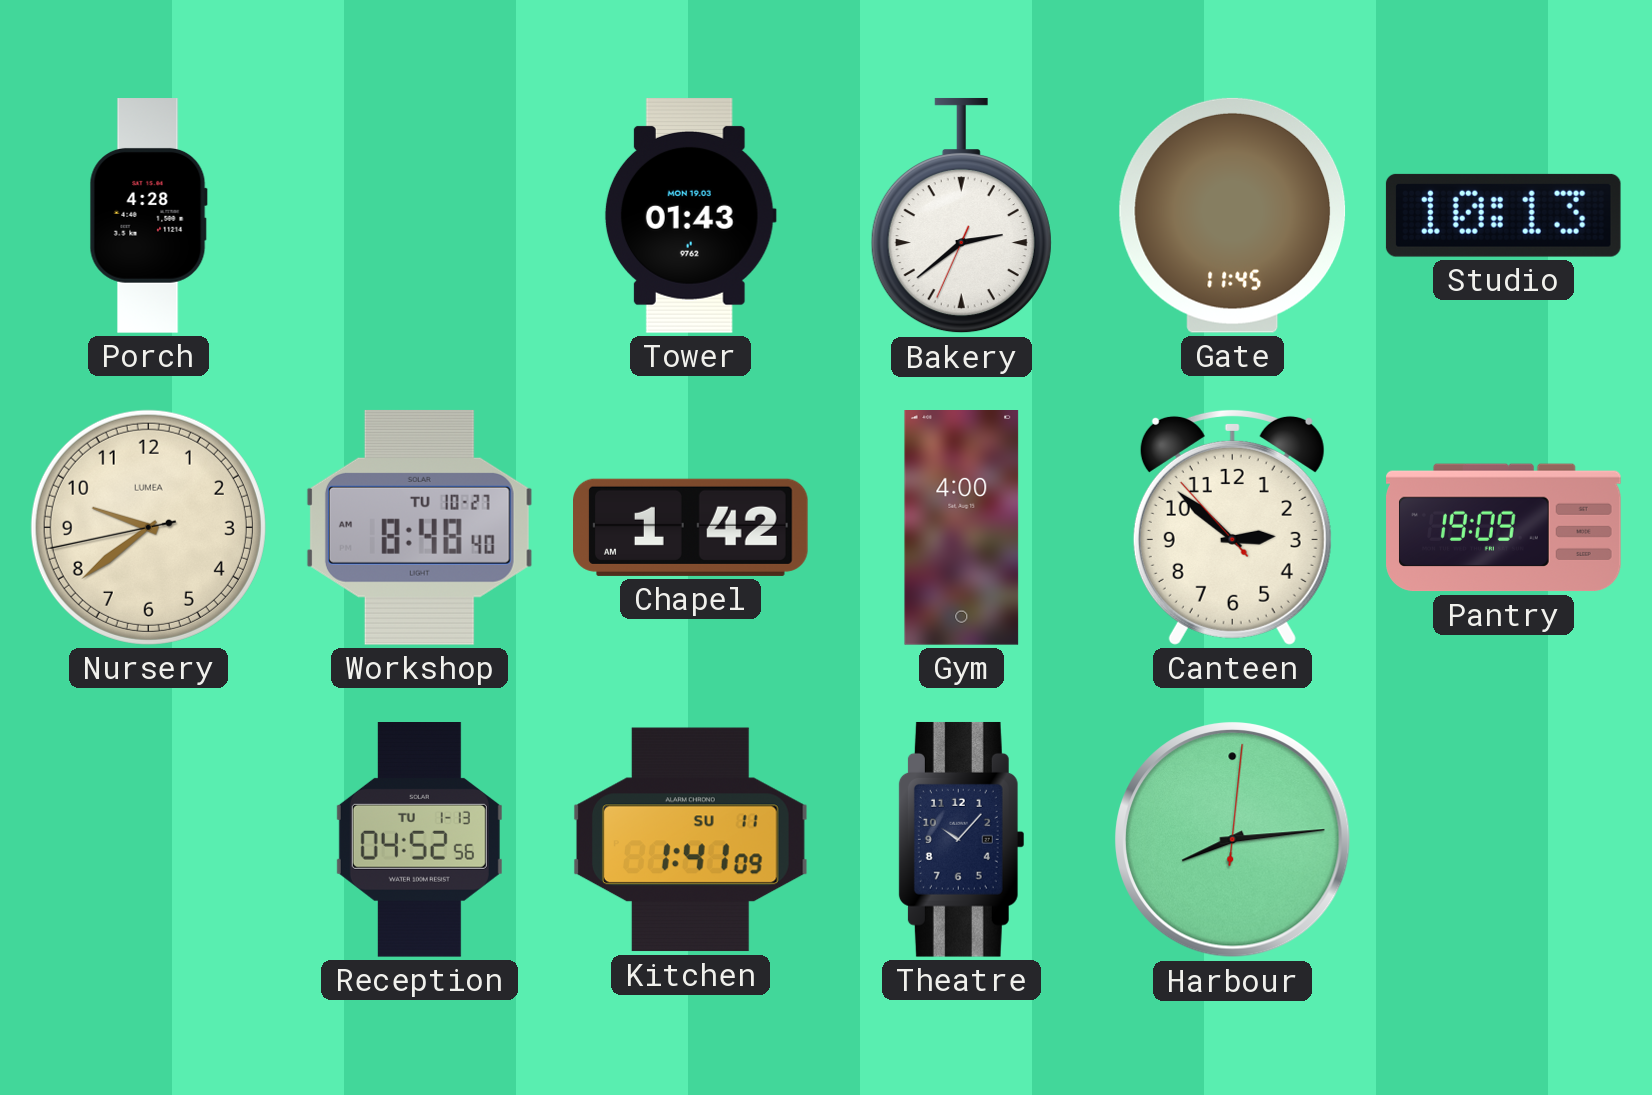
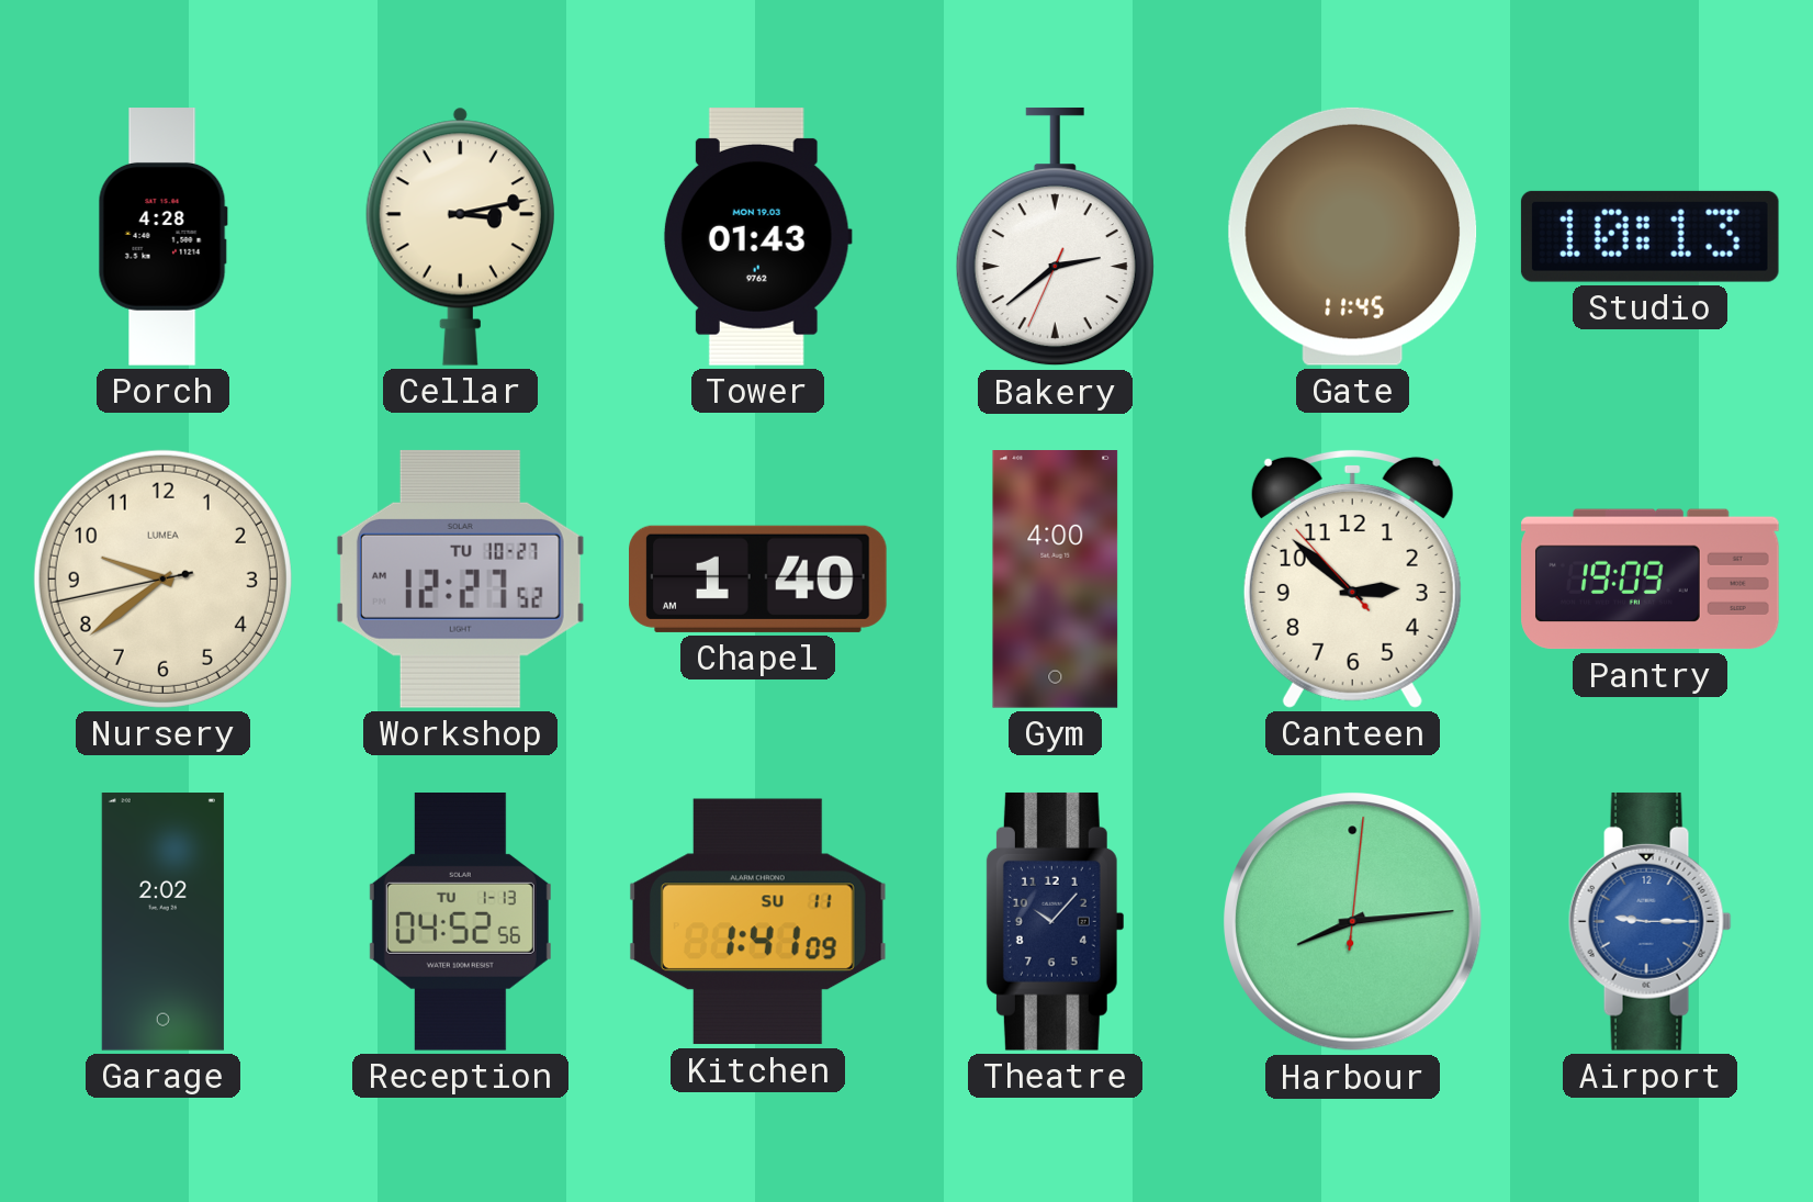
Cellar: none -> 3:13
Workshop: 8:48 -> 12:27
Chapel: 1:42 -> 1:40
Garage: none -> 2:02
Airport: none -> 9:15
